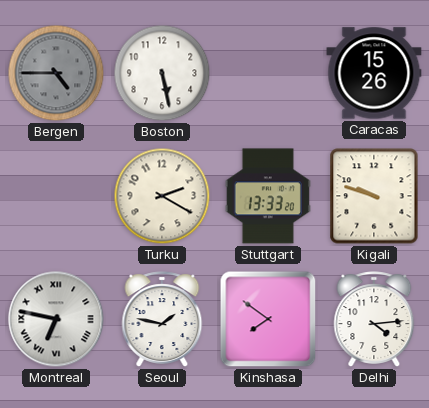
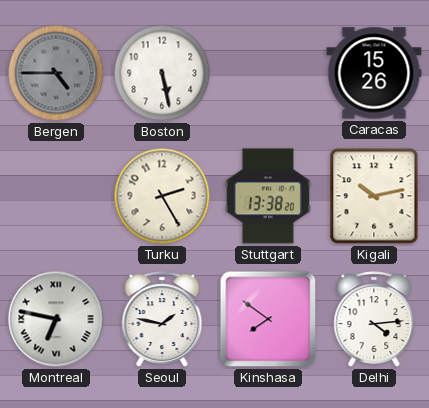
Turku: 2:20 -> 2:25
Stuttgart: 13:33 -> 13:38
Kigali: 9:48 -> 10:13
